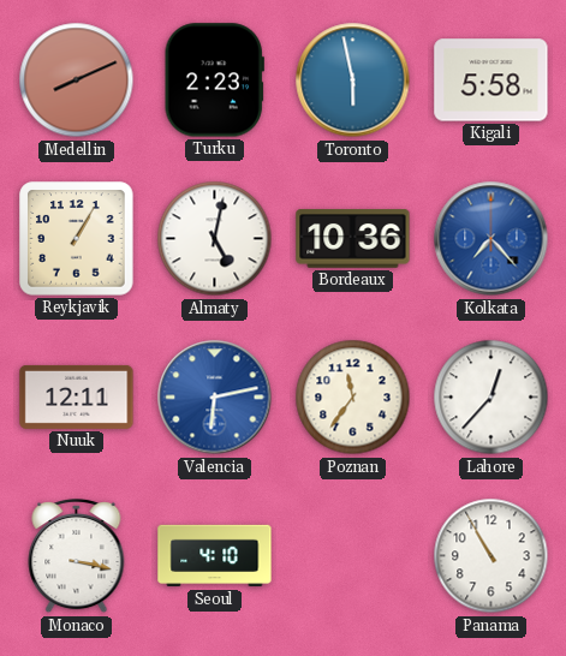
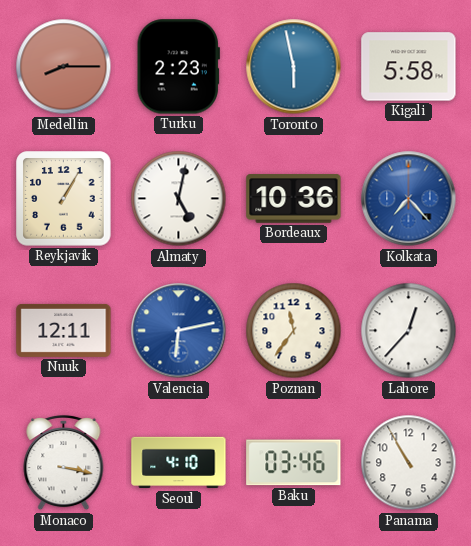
Medellin: 8:11 -> 8:15
Baku: none -> 03:46
